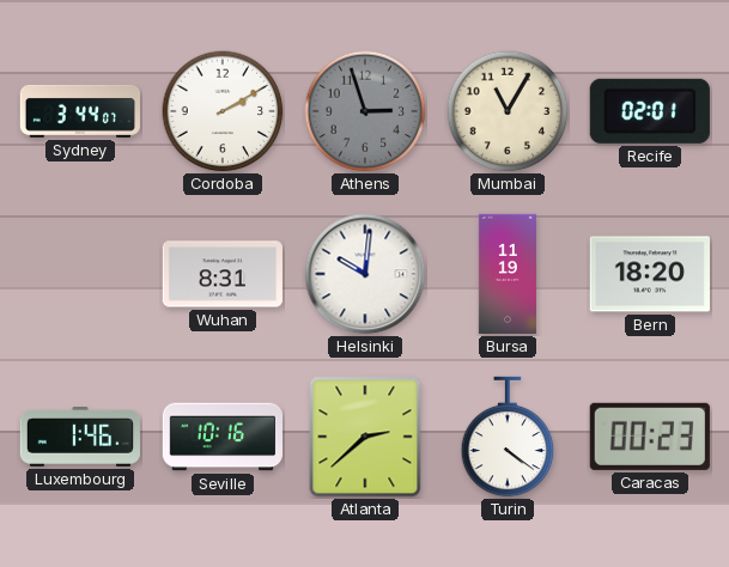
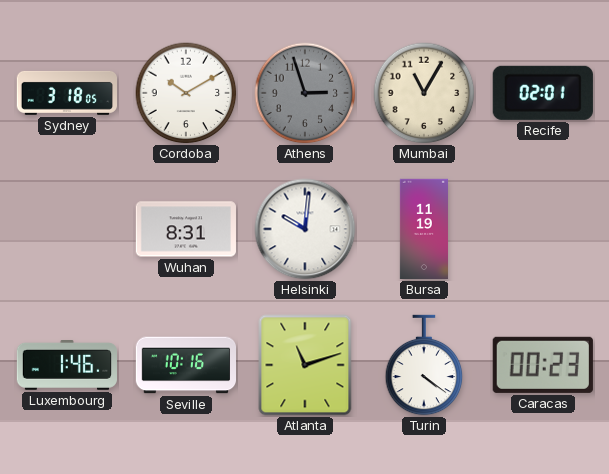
Sydney: 3:44 -> 3:18
Cordoba: 2:10 -> 10:10
Bern: 18:20 -> none
Atlanta: 2:38 -> 11:12
